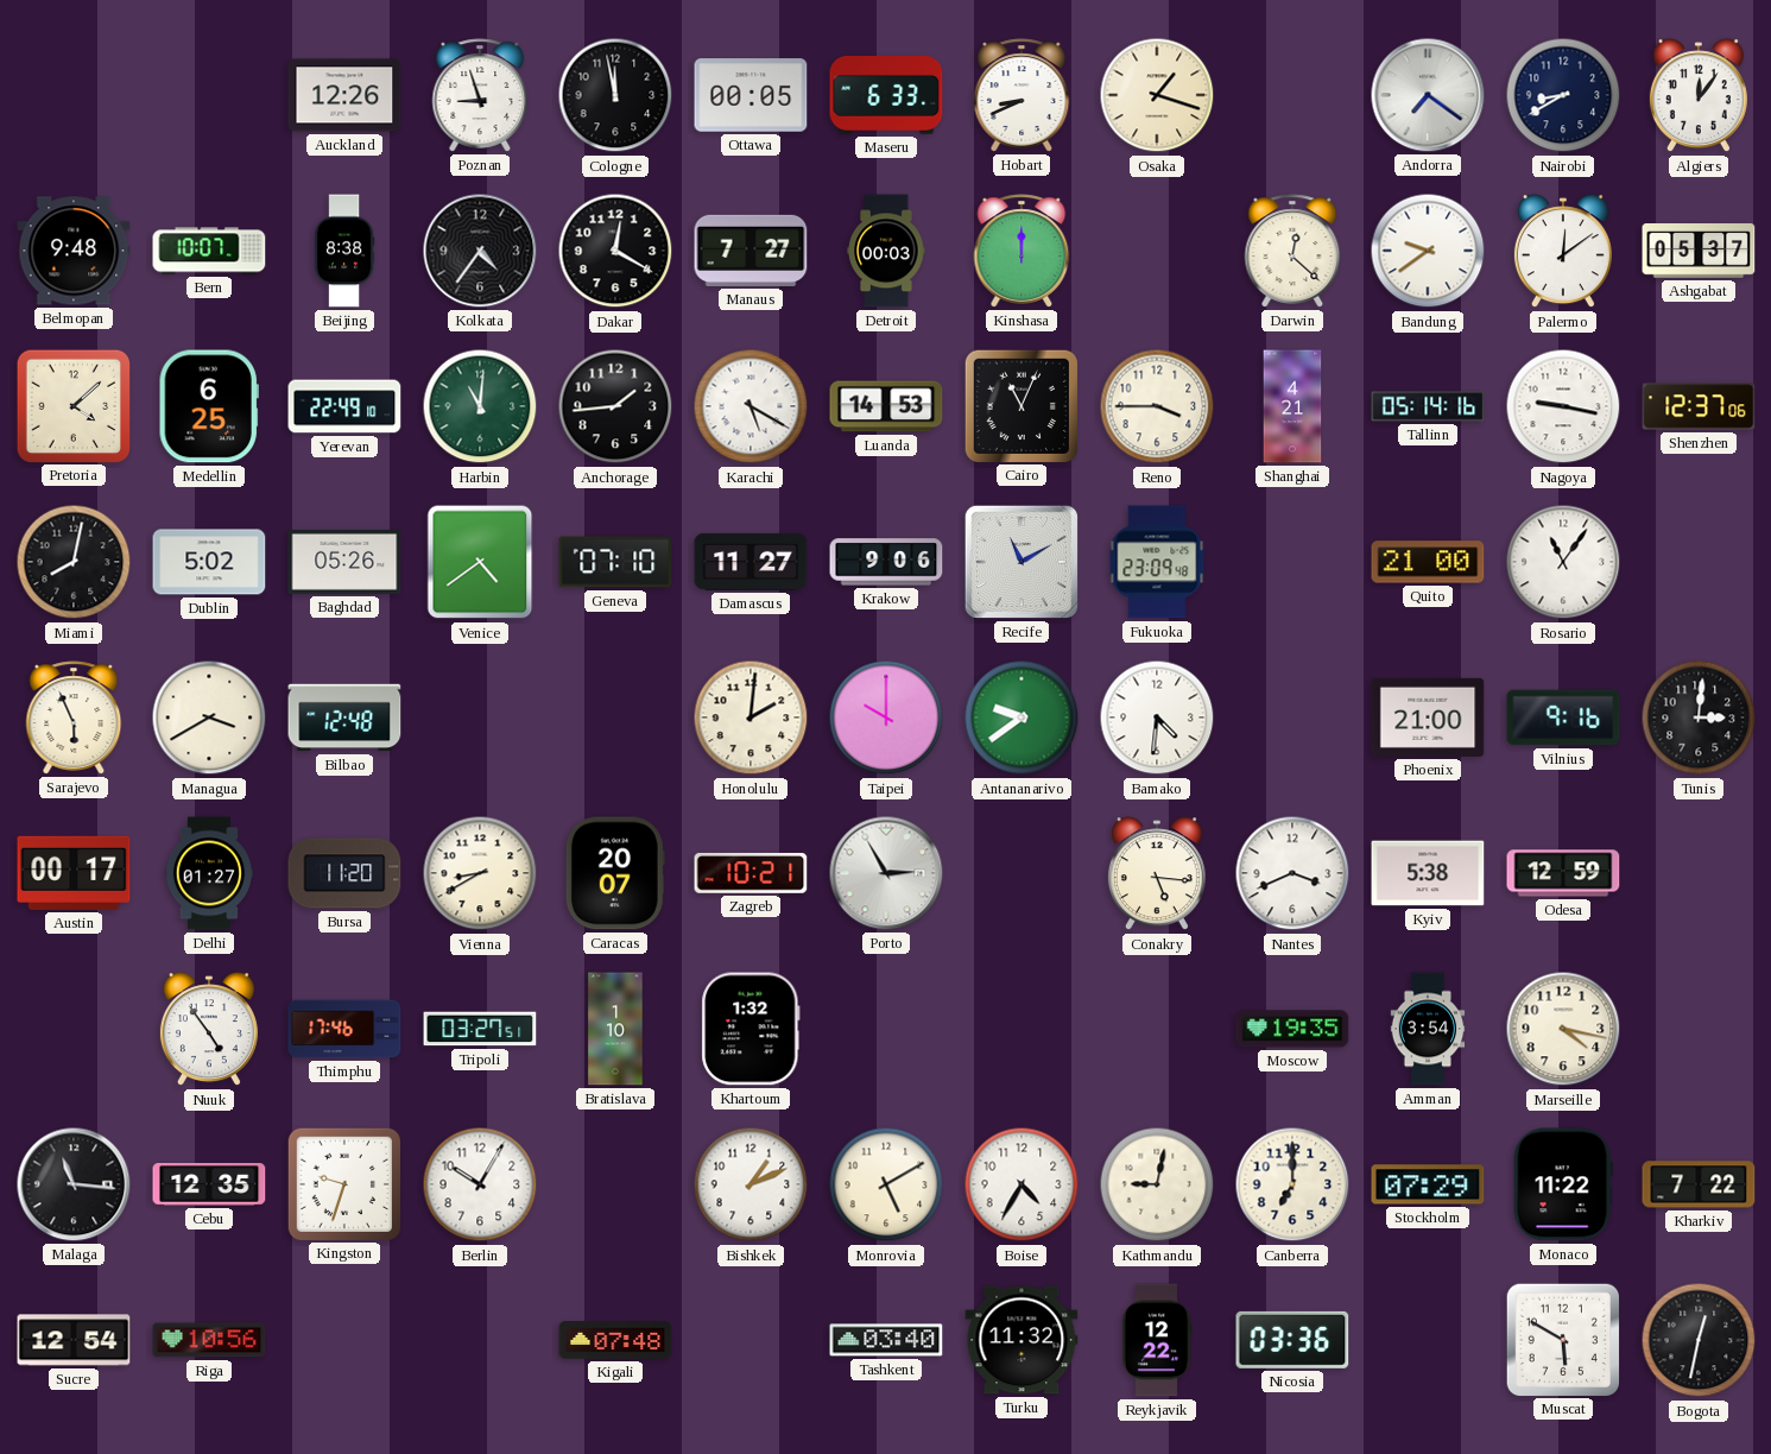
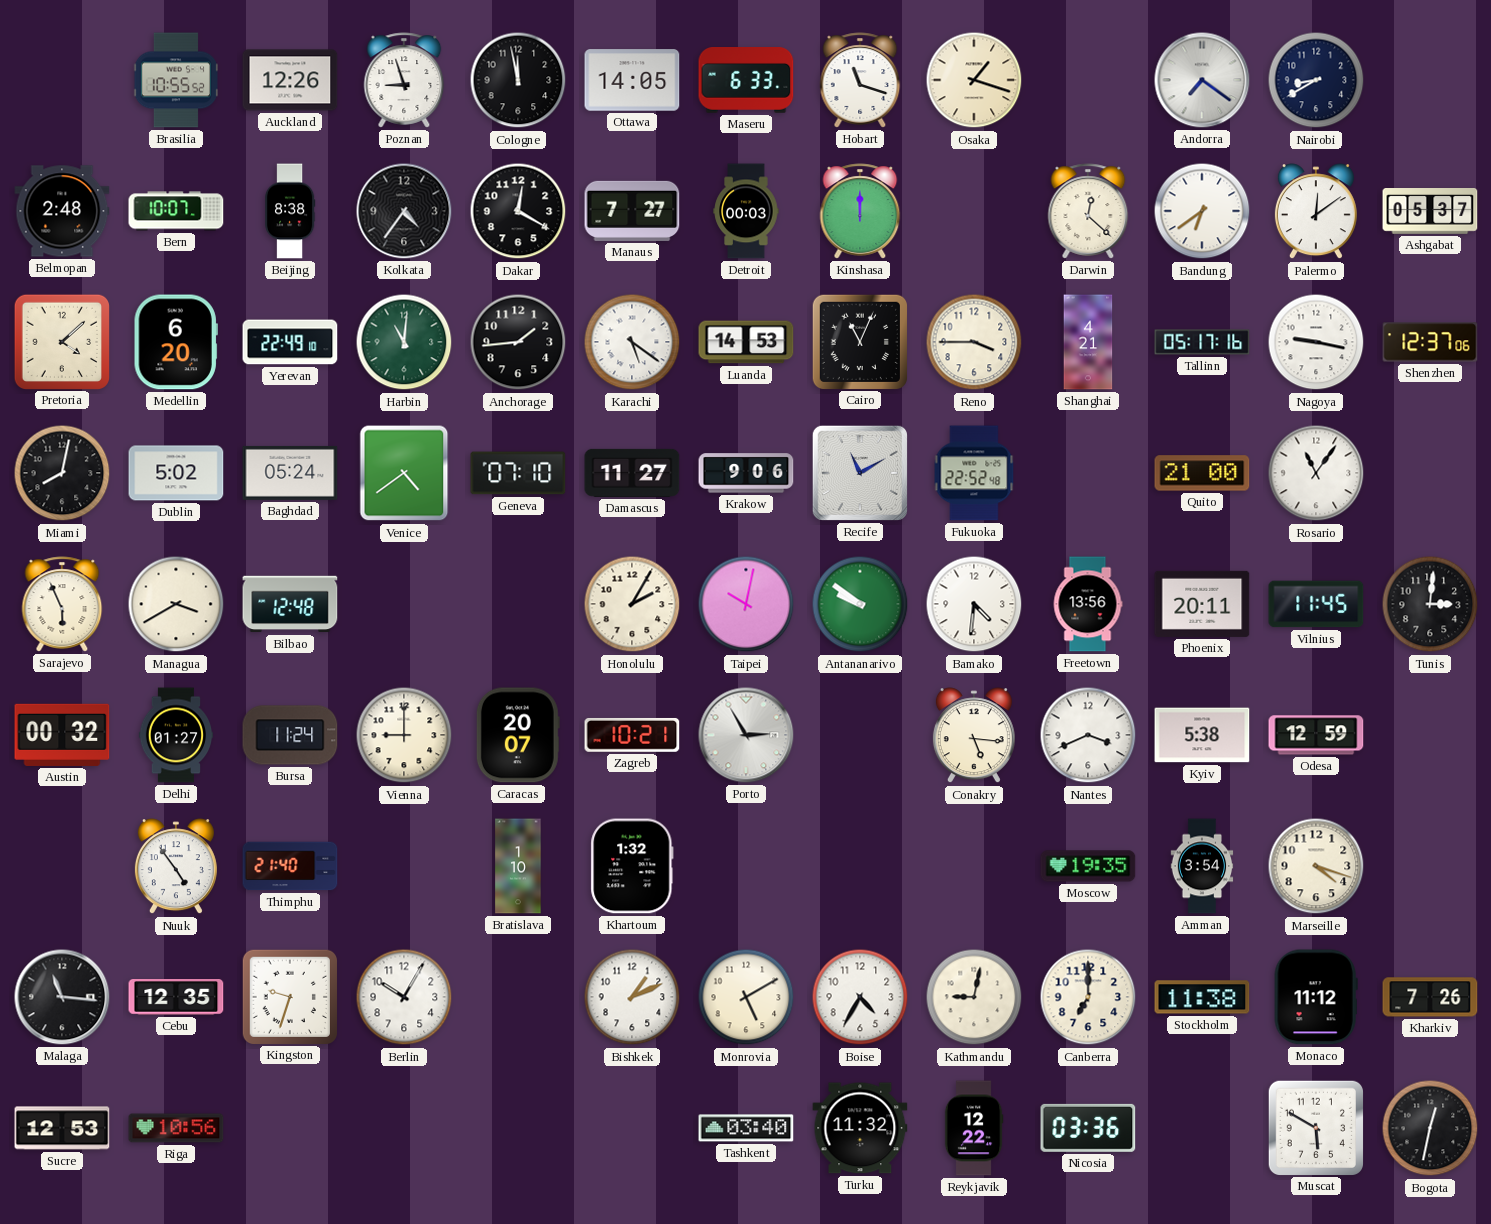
Brasilia: none -> 10:55
Ottawa: 00:05 -> 14:05
Hobart: 8:41 -> 11:18
Algiers: 12:06 -> none
Belmopan: 9:48 -> 2:48
Bandung: 9:39 -> 6:39
Medellin: 6:25 -> 6:20
Karachi: 5:20 -> 5:21
Tallinn: 05:14 -> 05:17
Baghdad: 05:26 -> 05:24
Fukuoka: 23:09 -> 22:52
Honolulu: 2:01 -> 2:05
Taipei: 10:00 -> 10:02
Antananarivo: 9:39 -> 9:51
Freetown: none -> 13:56
Phoenix: 21:00 -> 20:11
Vilnius: 9:16 -> 11:45
Austin: 00:17 -> 00:32
Bursa: 11:20 -> 11:24
Vienna: 8:40 -> 9:00
Thimphu: 17:46 -> 21:40
Tripoli: 03:27 -> none
Marseille: 4:17 -> 4:18
Stockholm: 07:29 -> 11:38
Monaco: 11:22 -> 11:12
Kharkiv: 7:22 -> 7:26
Sucre: 12:54 -> 12:53
Kigali: 07:48 -> none
